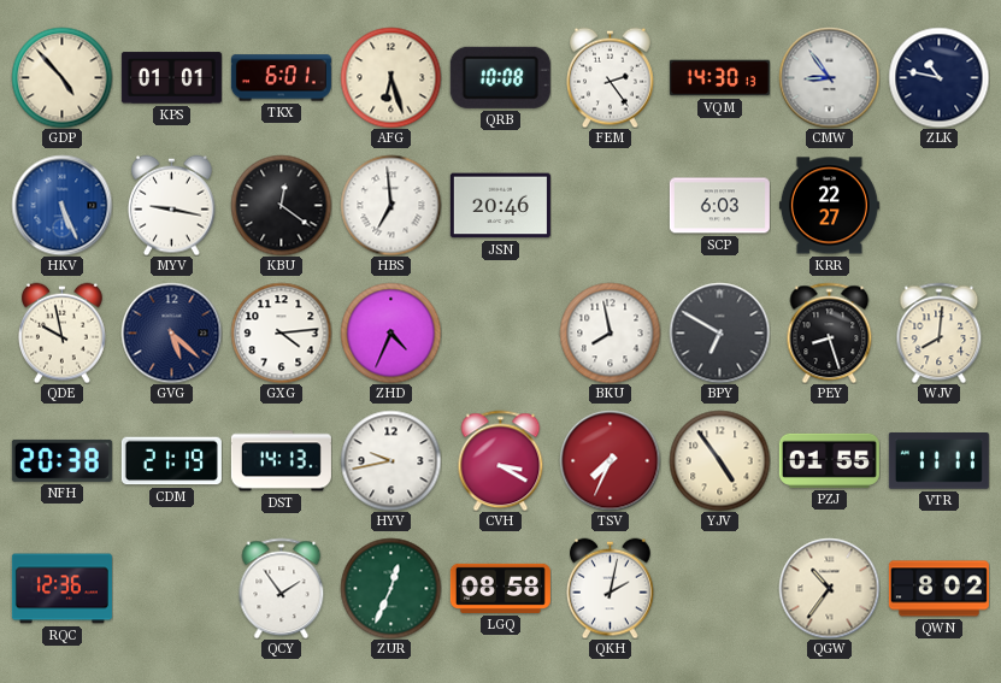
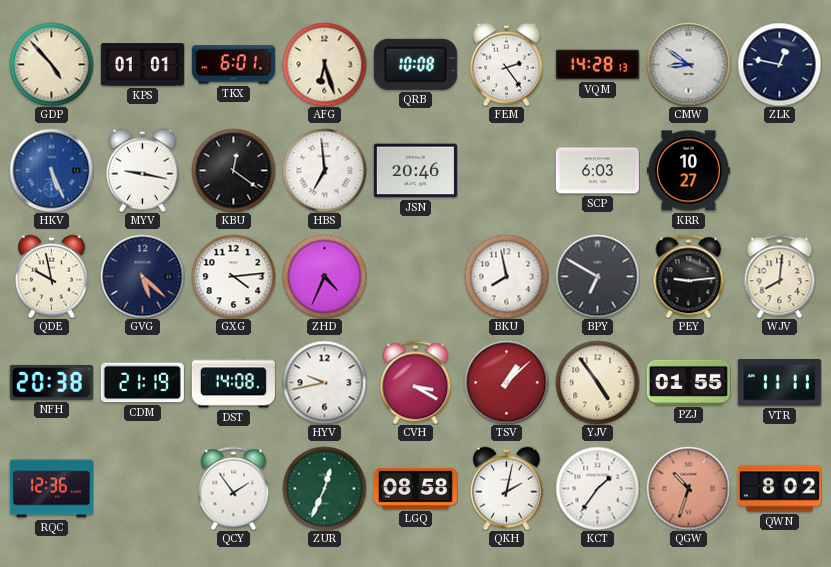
VQM: 14:30 -> 14:28
CMW: 8:54 -> 8:51
ZLK: 10:47 -> 12:47
KRR: 22:27 -> 10:27
PEY: 8:27 -> 9:14
DST: 14:13 -> 14:08
TSV: 7:34 -> 1:08
KCT: none -> 1:36
QGW: 10:36 -> 10:33
QGW dial: cream -> salmon
